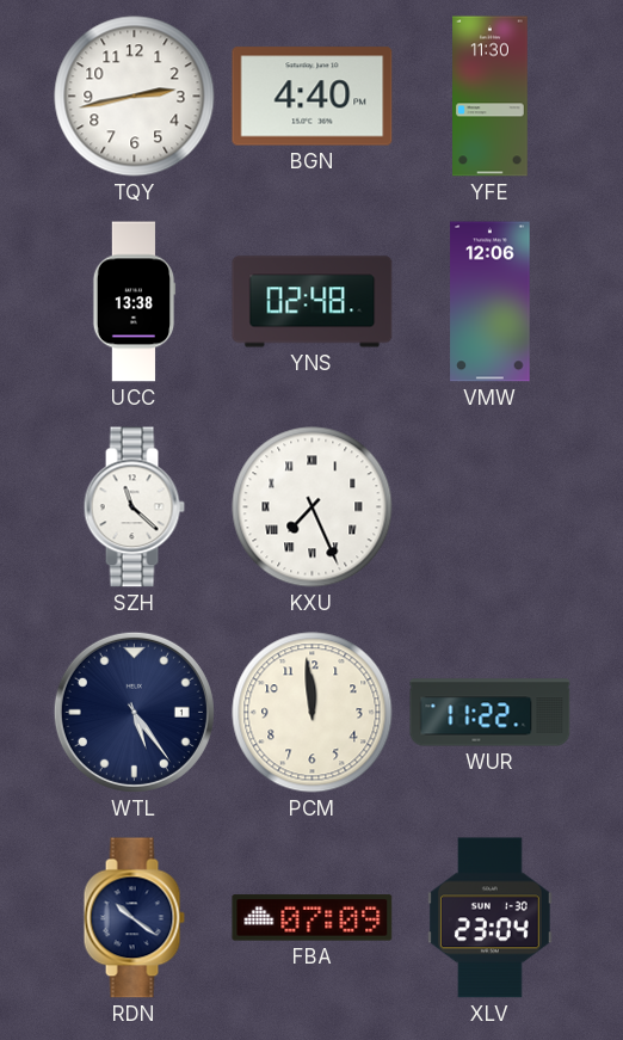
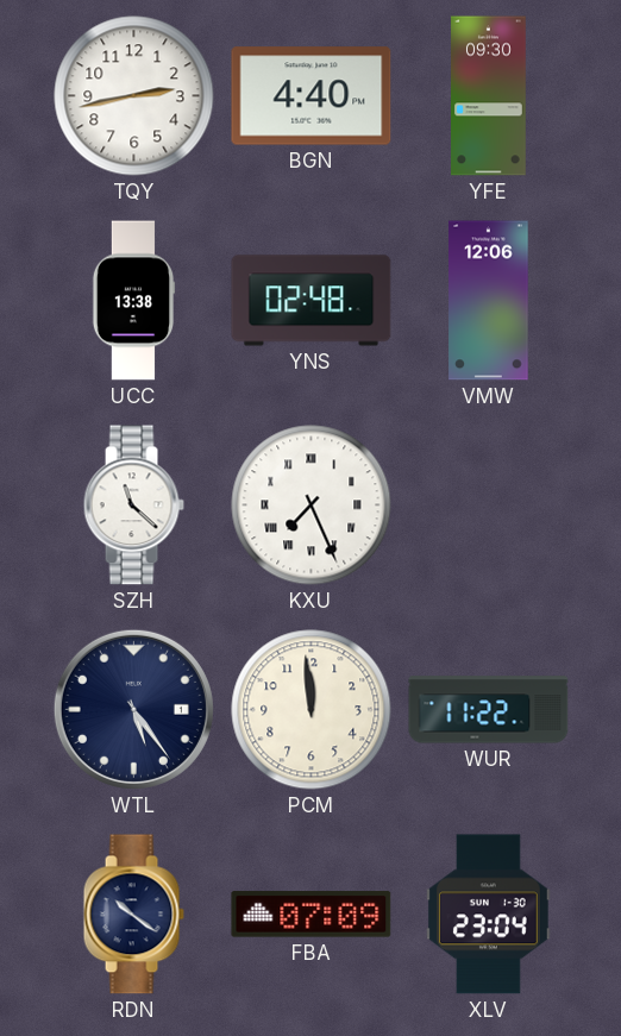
YFE: 11:30 -> 09:30
